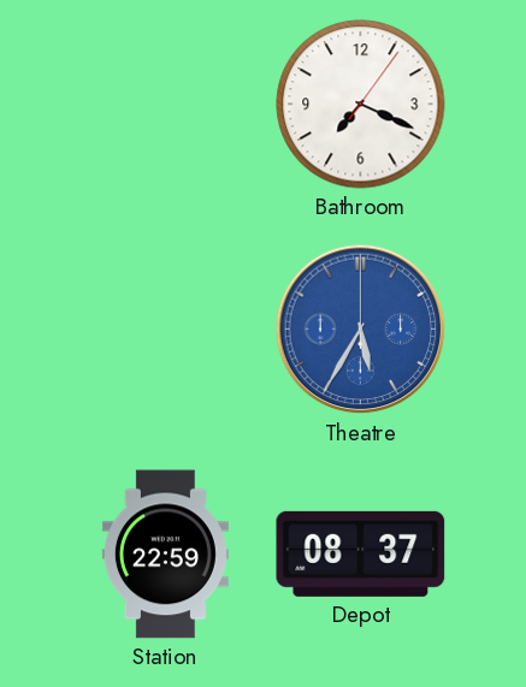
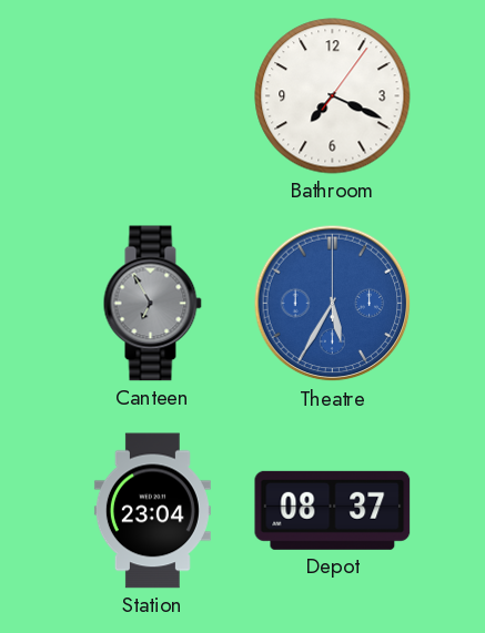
Canteen: none -> 6:55
Station: 22:59 -> 23:04
